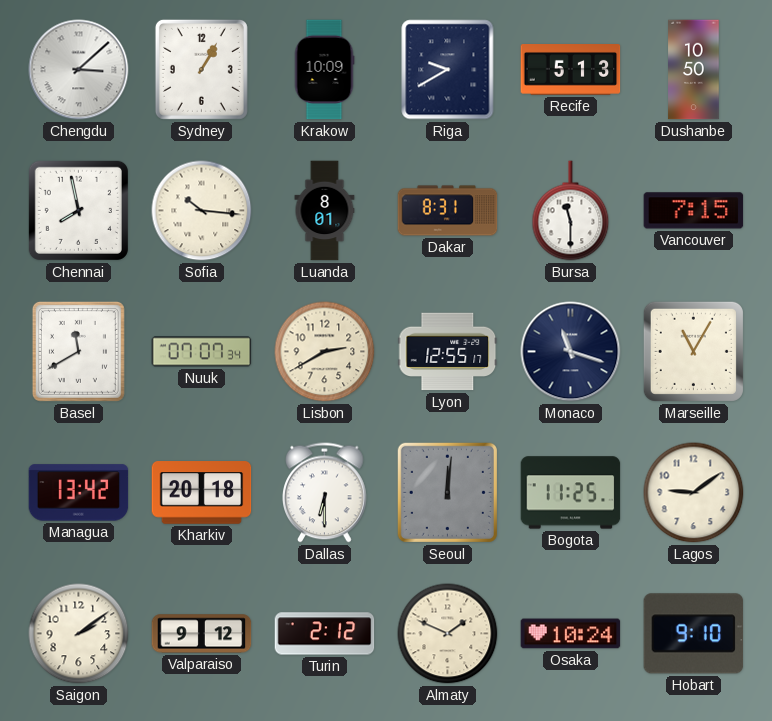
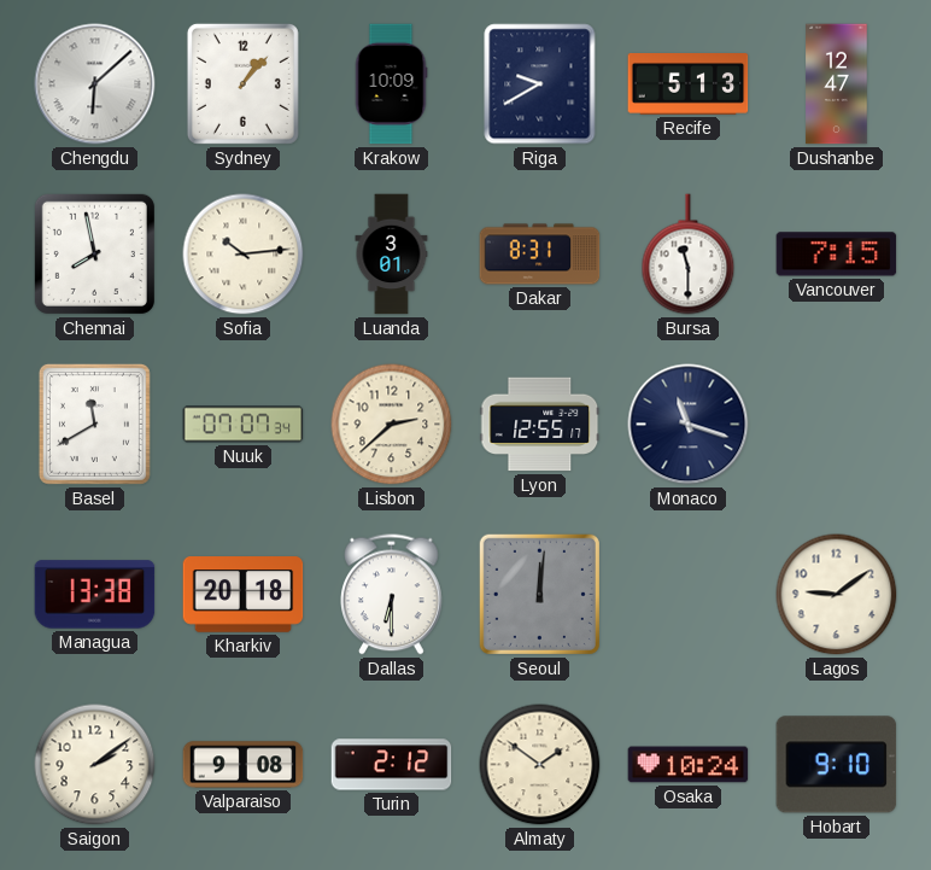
Chengdu: 3:08 -> 6:08
Sydney: 1:05 -> 1:07
Dushanbe: 10:50 -> 12:47
Sofia: 10:16 -> 10:14
Luanda: 8:01 -> 3:01
Lisbon: 2:40 -> 2:38
Marseille: 11:05 -> none
Managua: 13:42 -> 13:38
Bogota: 11:25 -> none
Valparaiso: 9:12 -> 9:08
Almaty: 1:49 -> 1:51
